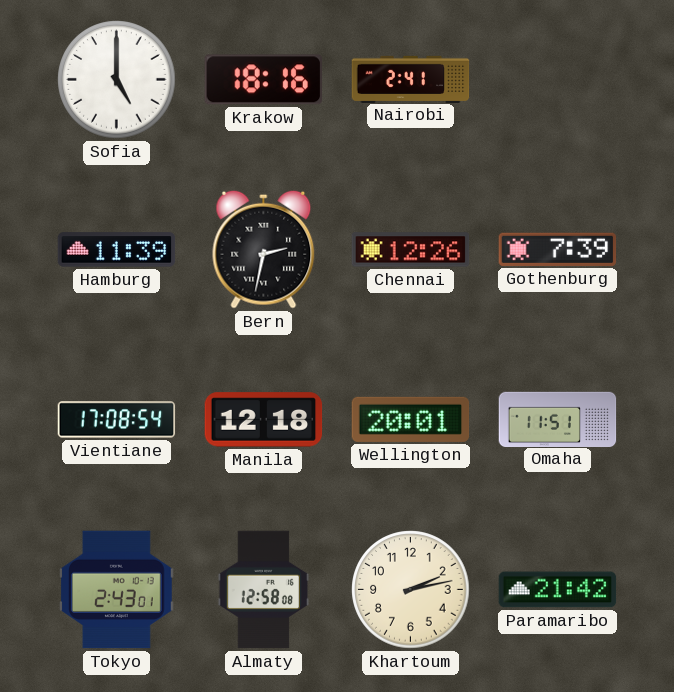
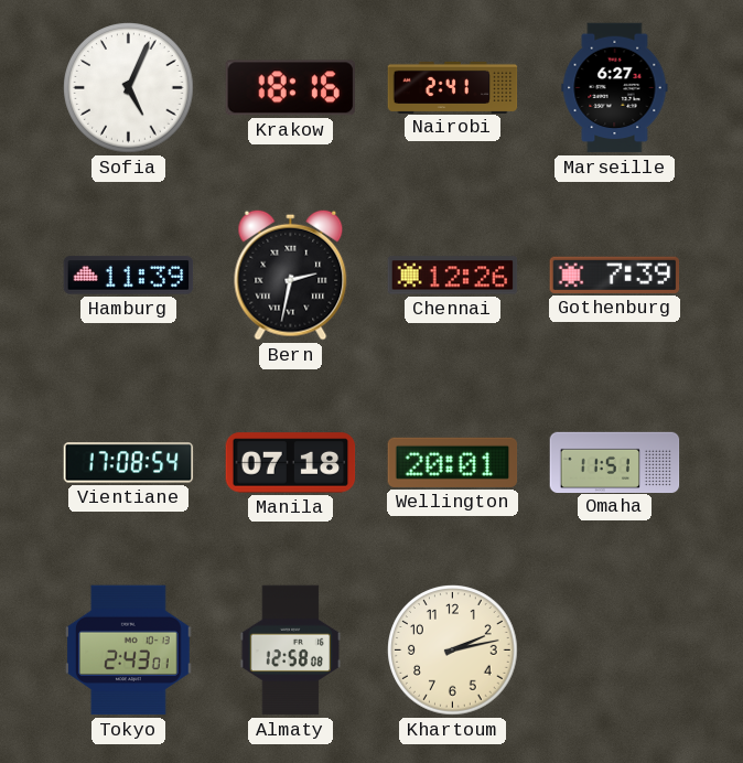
Sofia: 5:00 -> 5:04
Marseille: none -> 6:27
Manila: 12:18 -> 07:18
Paramaribo: 21:42 -> none
